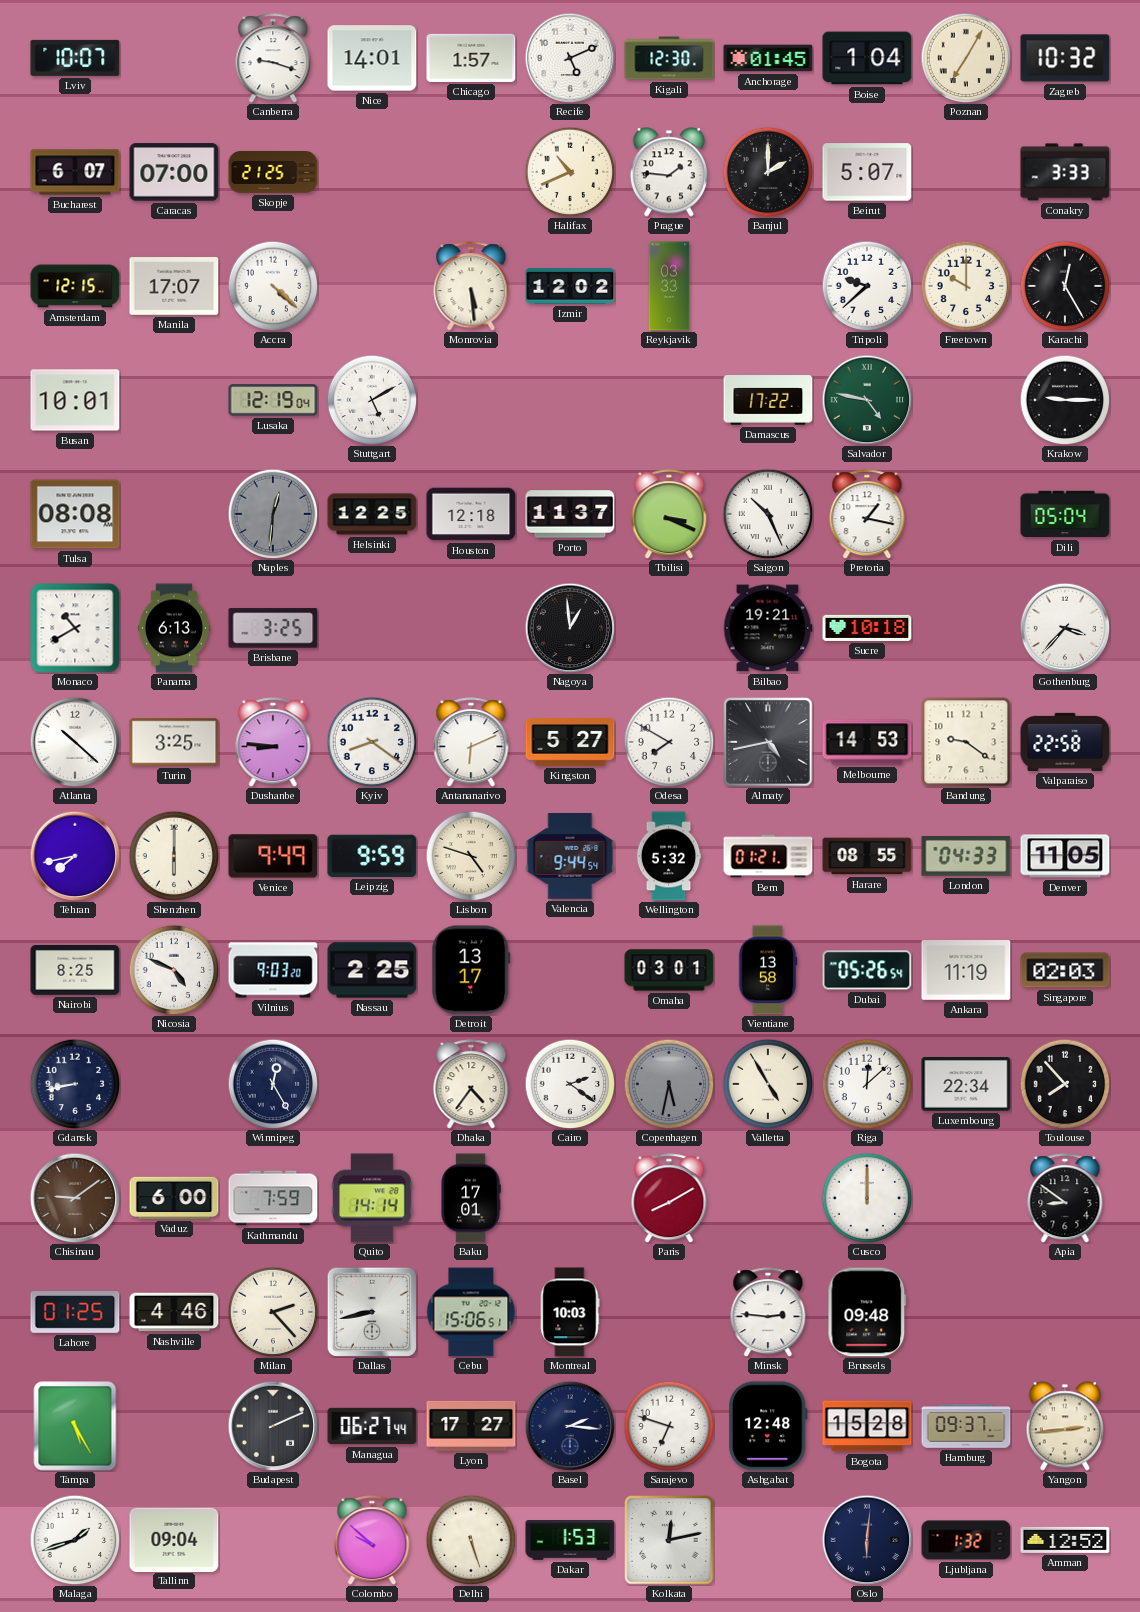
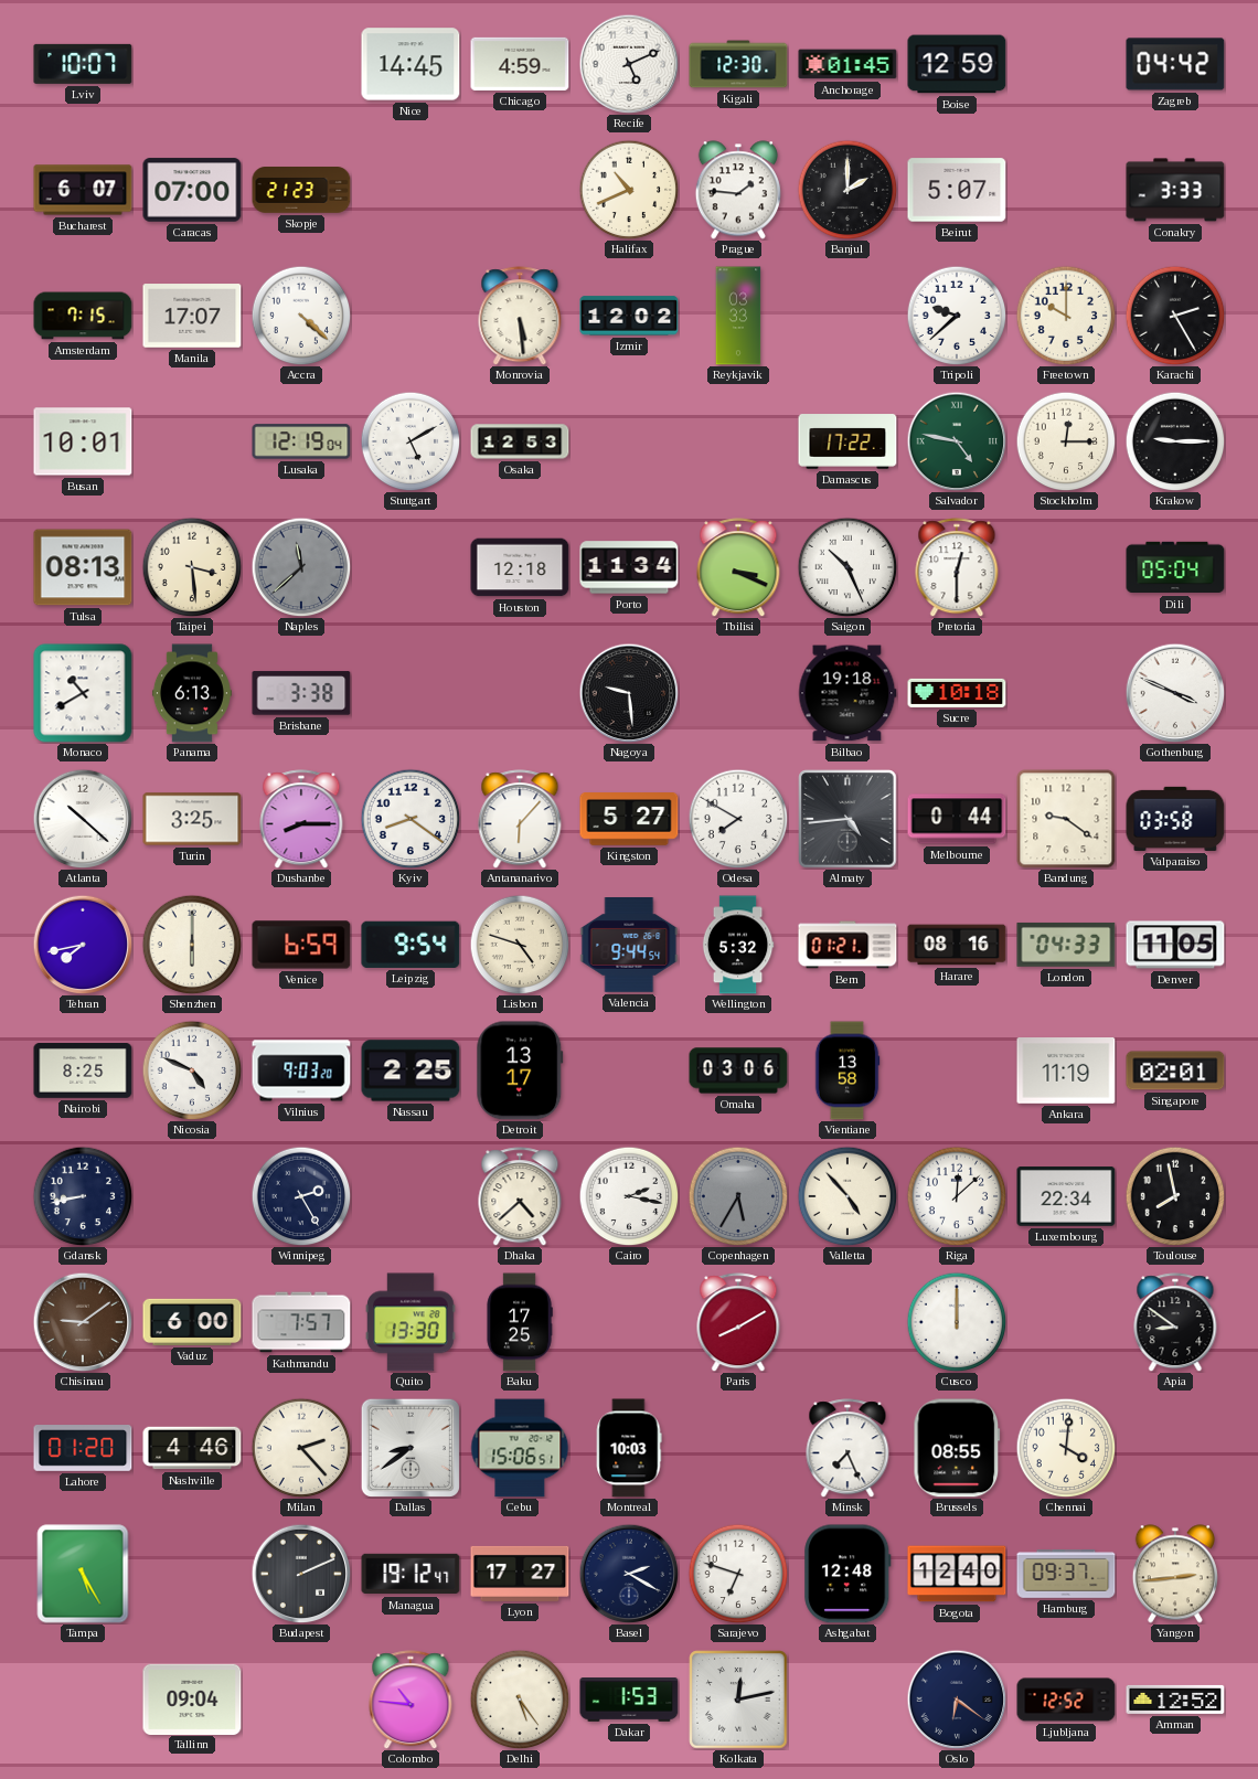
Canberra: 9:18 -> none
Nice: 14:01 -> 14:45
Chicago: 1:57 -> 4:59
Boise: 1:04 -> 12:59
Poznan: 7:05 -> none
Zagreb: 10:32 -> 04:42
Skopje: 21:25 -> 21:23
Amsterdam: 12:15 -> 7:15
Karachi: 12:25 -> 2:25
Osaka: none -> 12:53
Stockholm: none -> 12:15
Tulsa: 08:08 -> 08:13
Taipei: none -> 3:29
Naples: 12:31 -> 11:38
Helsinki: 12:25 -> none
Porto: 11:37 -> 11:34
Pretoria: 1:17 -> 12:30
Brisbane: 3:25 -> 3:38
Nagoya: 12:59 -> 9:29
Bilbao: 19:21 -> 19:18
Gothenburg: 3:37 -> 3:49
Dushanbe: 8:46 -> 8:15
Antananarivo: 6:11 -> 6:07
Almaty: 4:43 -> 4:44
Melbourne: 14:53 -> 0:44
Valparaiso: 22:58 -> 03:58
Venice: 9:49 -> 6:59
Leipzig: 9:59 -> 9:54
Harare: 08:55 -> 08:16
Omaha: 03:01 -> 03:06
Dubai: 05:26 -> none
Singapore: 02:03 -> 02:01
Winnipeg: 12:25 -> 2:25
Dhaka: 4:36 -> 4:38
Cairo: 2:21 -> 2:17
Copenhagen: 5:32 -> 5:35
Valletta: 4:55 -> 4:53
Toulouse: 7:53 -> 7:58
Kathmandu: 7:59 -> 7:57
Quito: 14:14 -> 13:30
Baku: 17:01 -> 17:25
Lahore: 01:25 -> 01:20
Dallas: 8:43 -> 8:39
Minsk: 2:46 -> 7:26
Brussels: 09:48 -> 08:55
Chennai: none -> 4:01
Managua: 06:27 -> 19:12
Basel: 2:16 -> 2:20
Bogota: 15:28 -> 12:40
Malaga: 1:42 -> none
Colombo: 9:52 -> 10:46
Delhi: 5:27 -> 5:24
Oslo: 6:01 -> 6:21
Ljubljana: 1:32 -> 12:52
